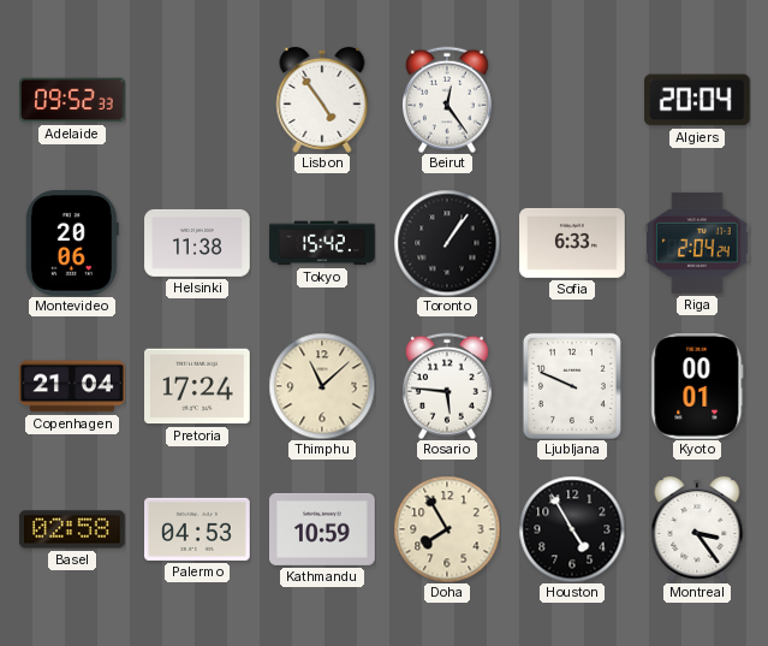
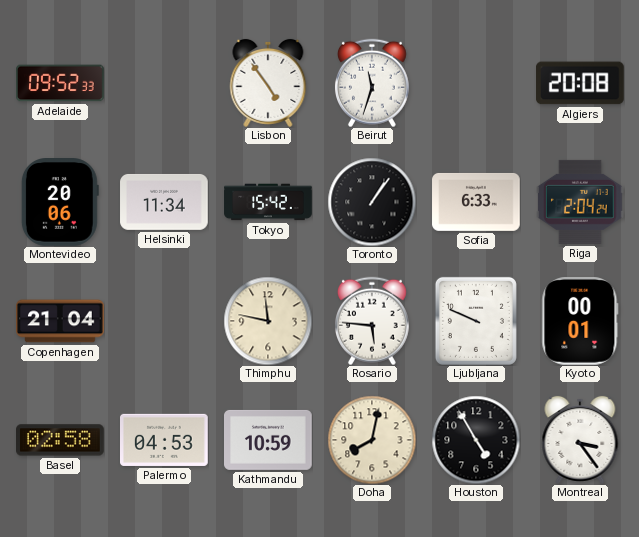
Beirut: 12:24 -> 11:33
Algiers: 20:04 -> 20:08
Helsinki: 11:38 -> 11:34
Pretoria: 17:24 -> none
Thimphu: 11:08 -> 11:47
Doha: 7:55 -> 8:02
